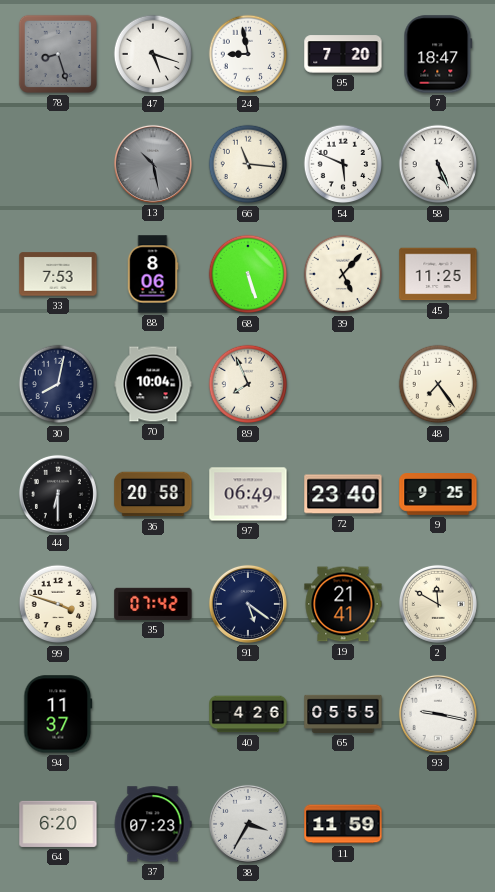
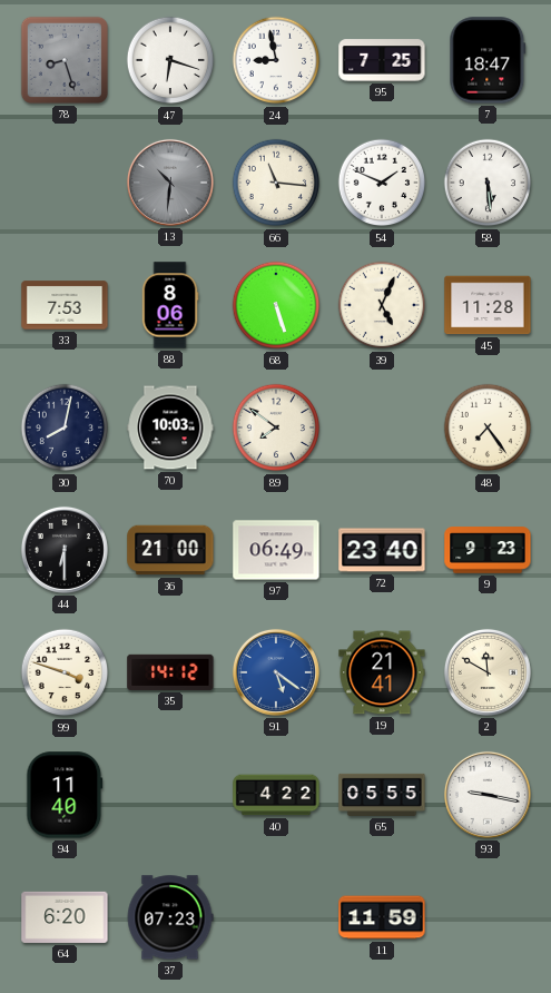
47: 5:18 -> 6:18
95: 7:20 -> 7:25
13: 10:28 -> 10:31
54: 5:49 -> 1:49
58: 5:26 -> 5:29
39: 5:07 -> 5:04
45: 11:25 -> 11:28
70: 10:04 -> 10:03
89: 7:56 -> 7:51
36: 20:58 -> 21:00
9: 9:25 -> 9:23
35: 07:42 -> 14:12
91 dial: navy -> blue
94: 11:37 -> 11:40
40: 4:26 -> 4:22
38: 3:35 -> none
